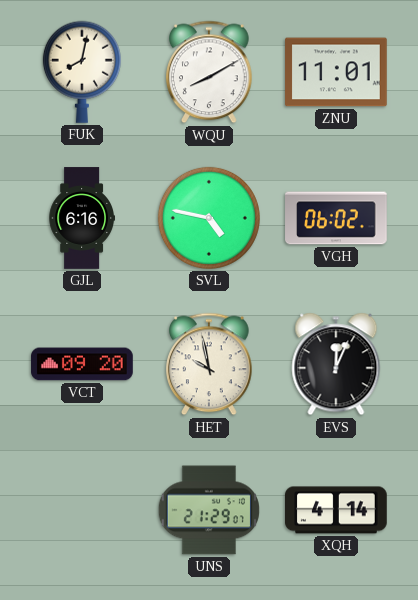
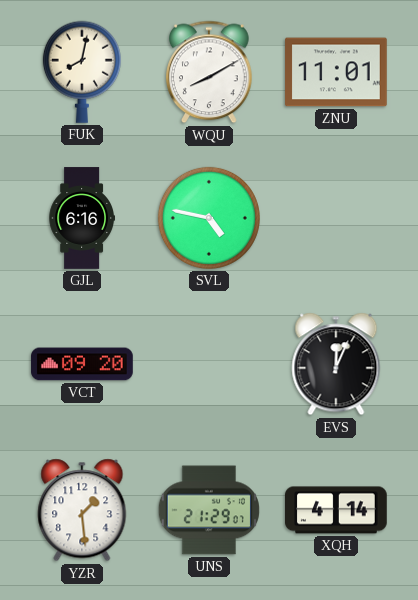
VGH: 06:02 -> none
HET: 9:58 -> none
YZR: none -> 1:29
